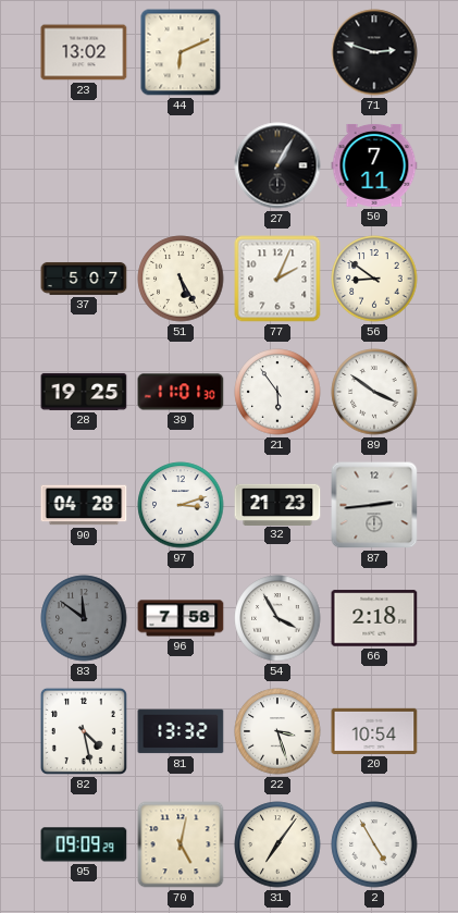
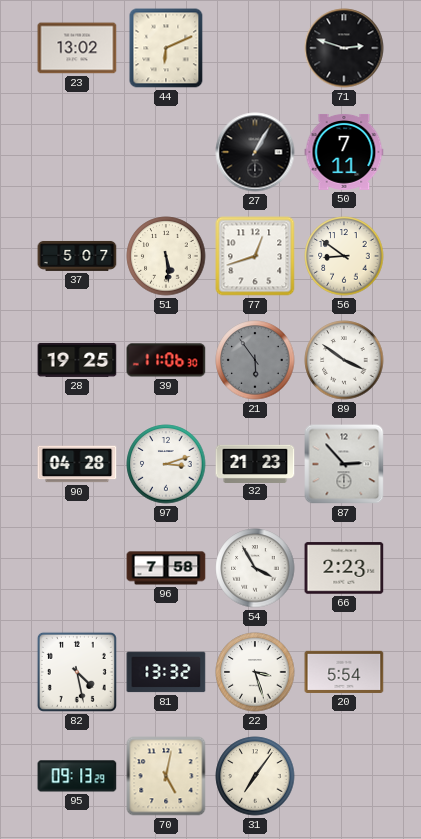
51: 5:25 -> 5:29
77: 2:04 -> 12:42
39: 11:01 -> 11:06
21 dial: white -> grey
87: 2:44 -> 2:53
83: 11:51 -> none
66: 2:18 -> 2:23
20: 10:54 -> 5:54
95: 09:09 -> 09:13
2: 4:55 -> none
